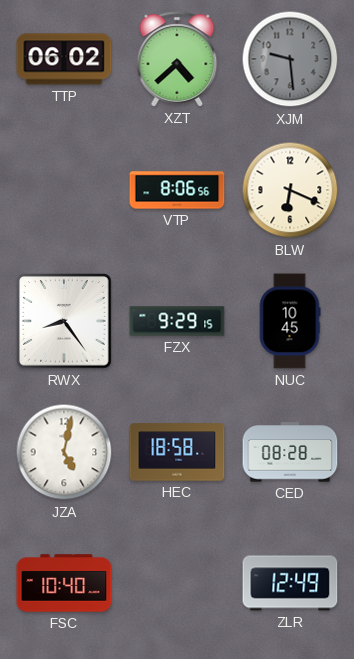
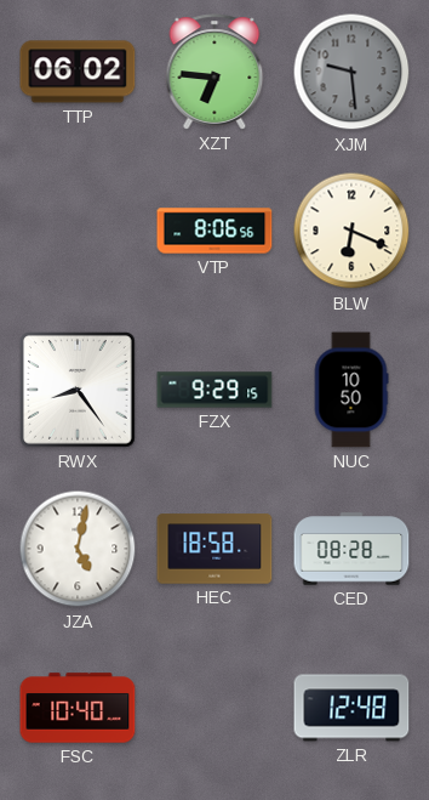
XZT: 4:38 -> 6:46
NUC: 10:45 -> 10:50
ZLR: 12:49 -> 12:48
